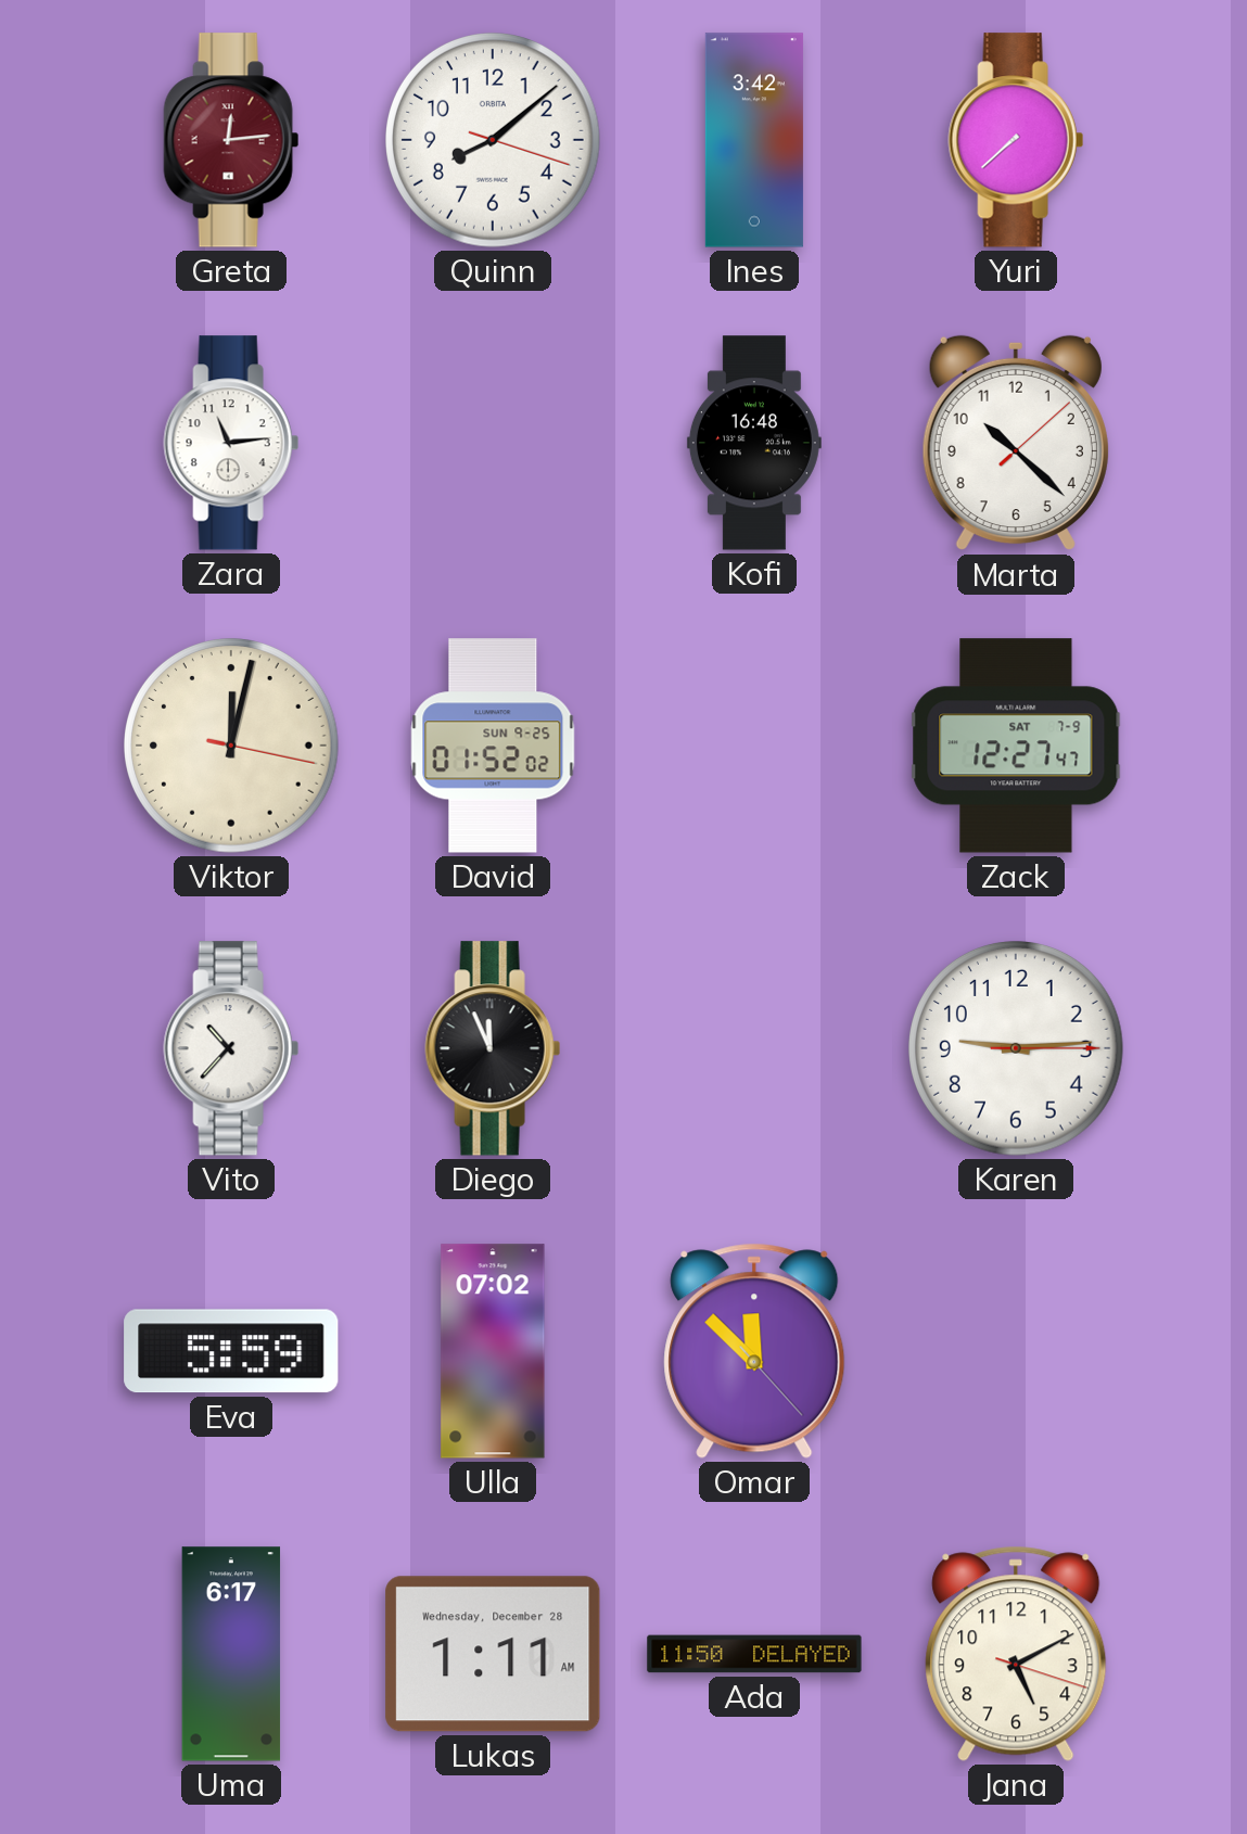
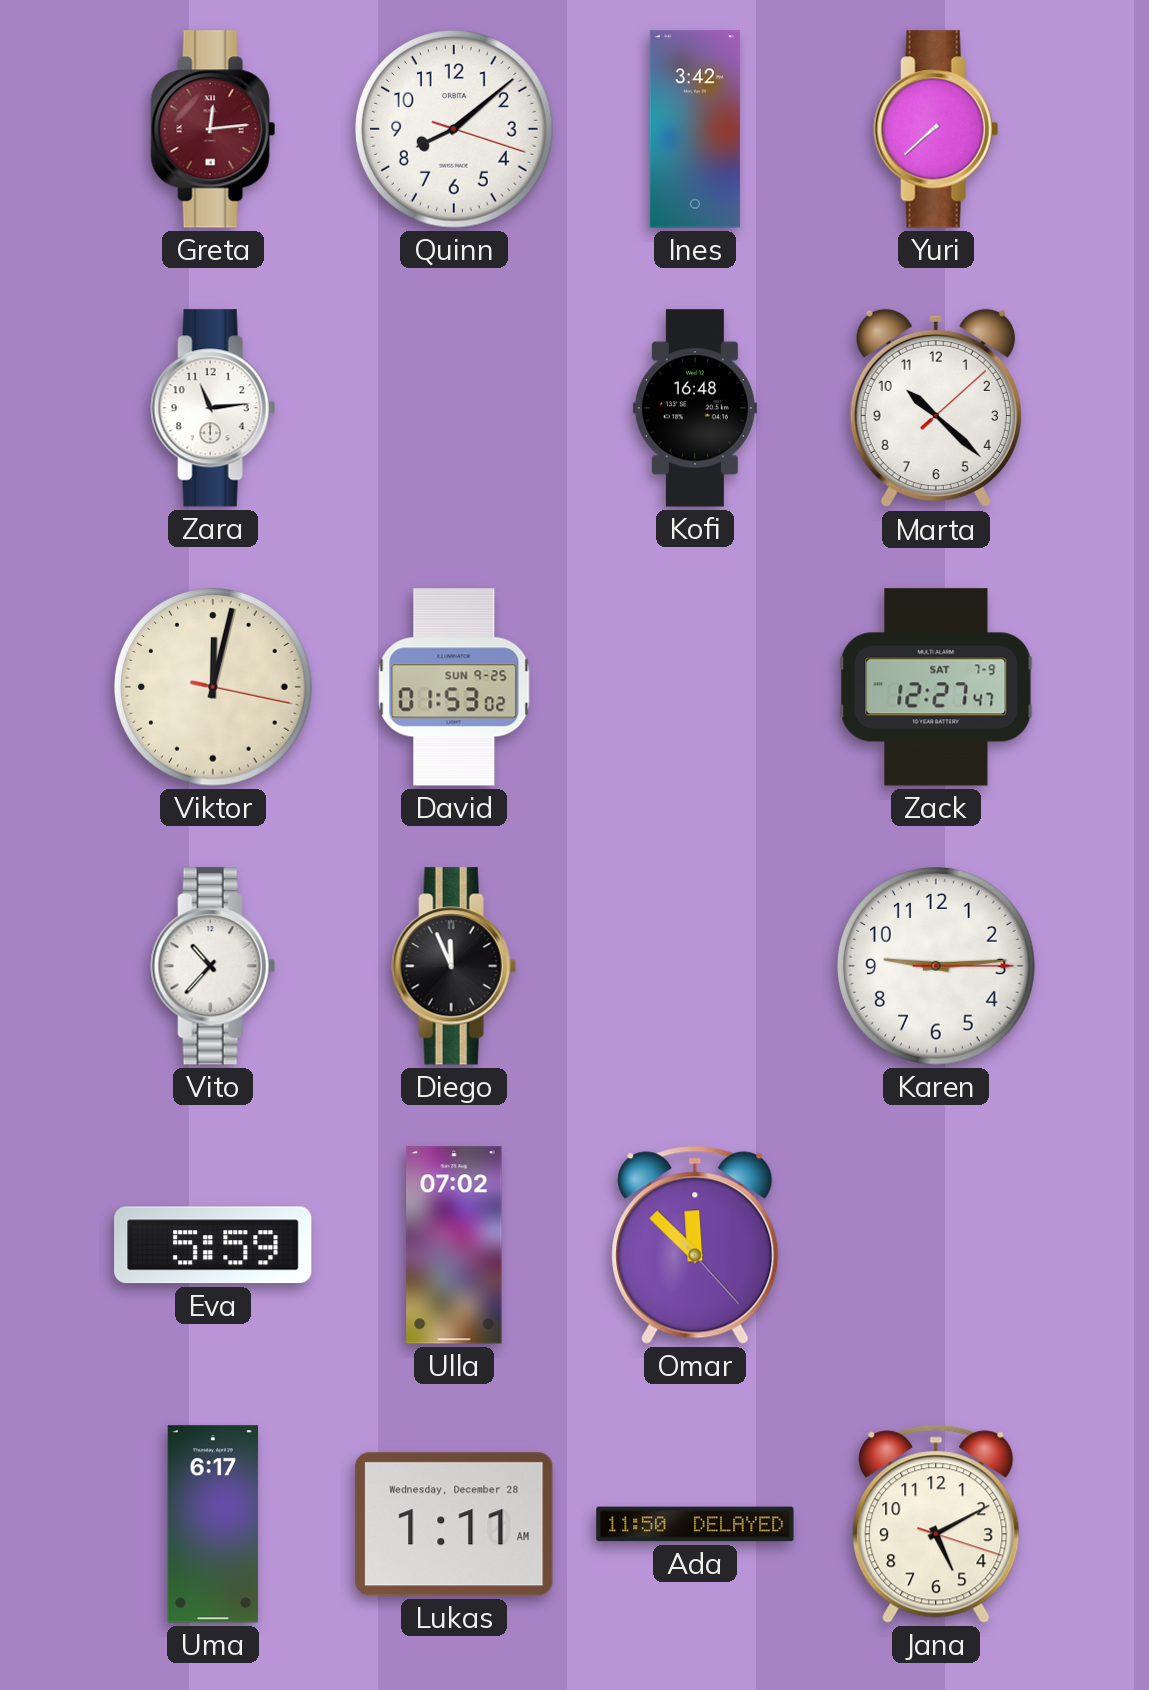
David: 01:52 -> 01:53
